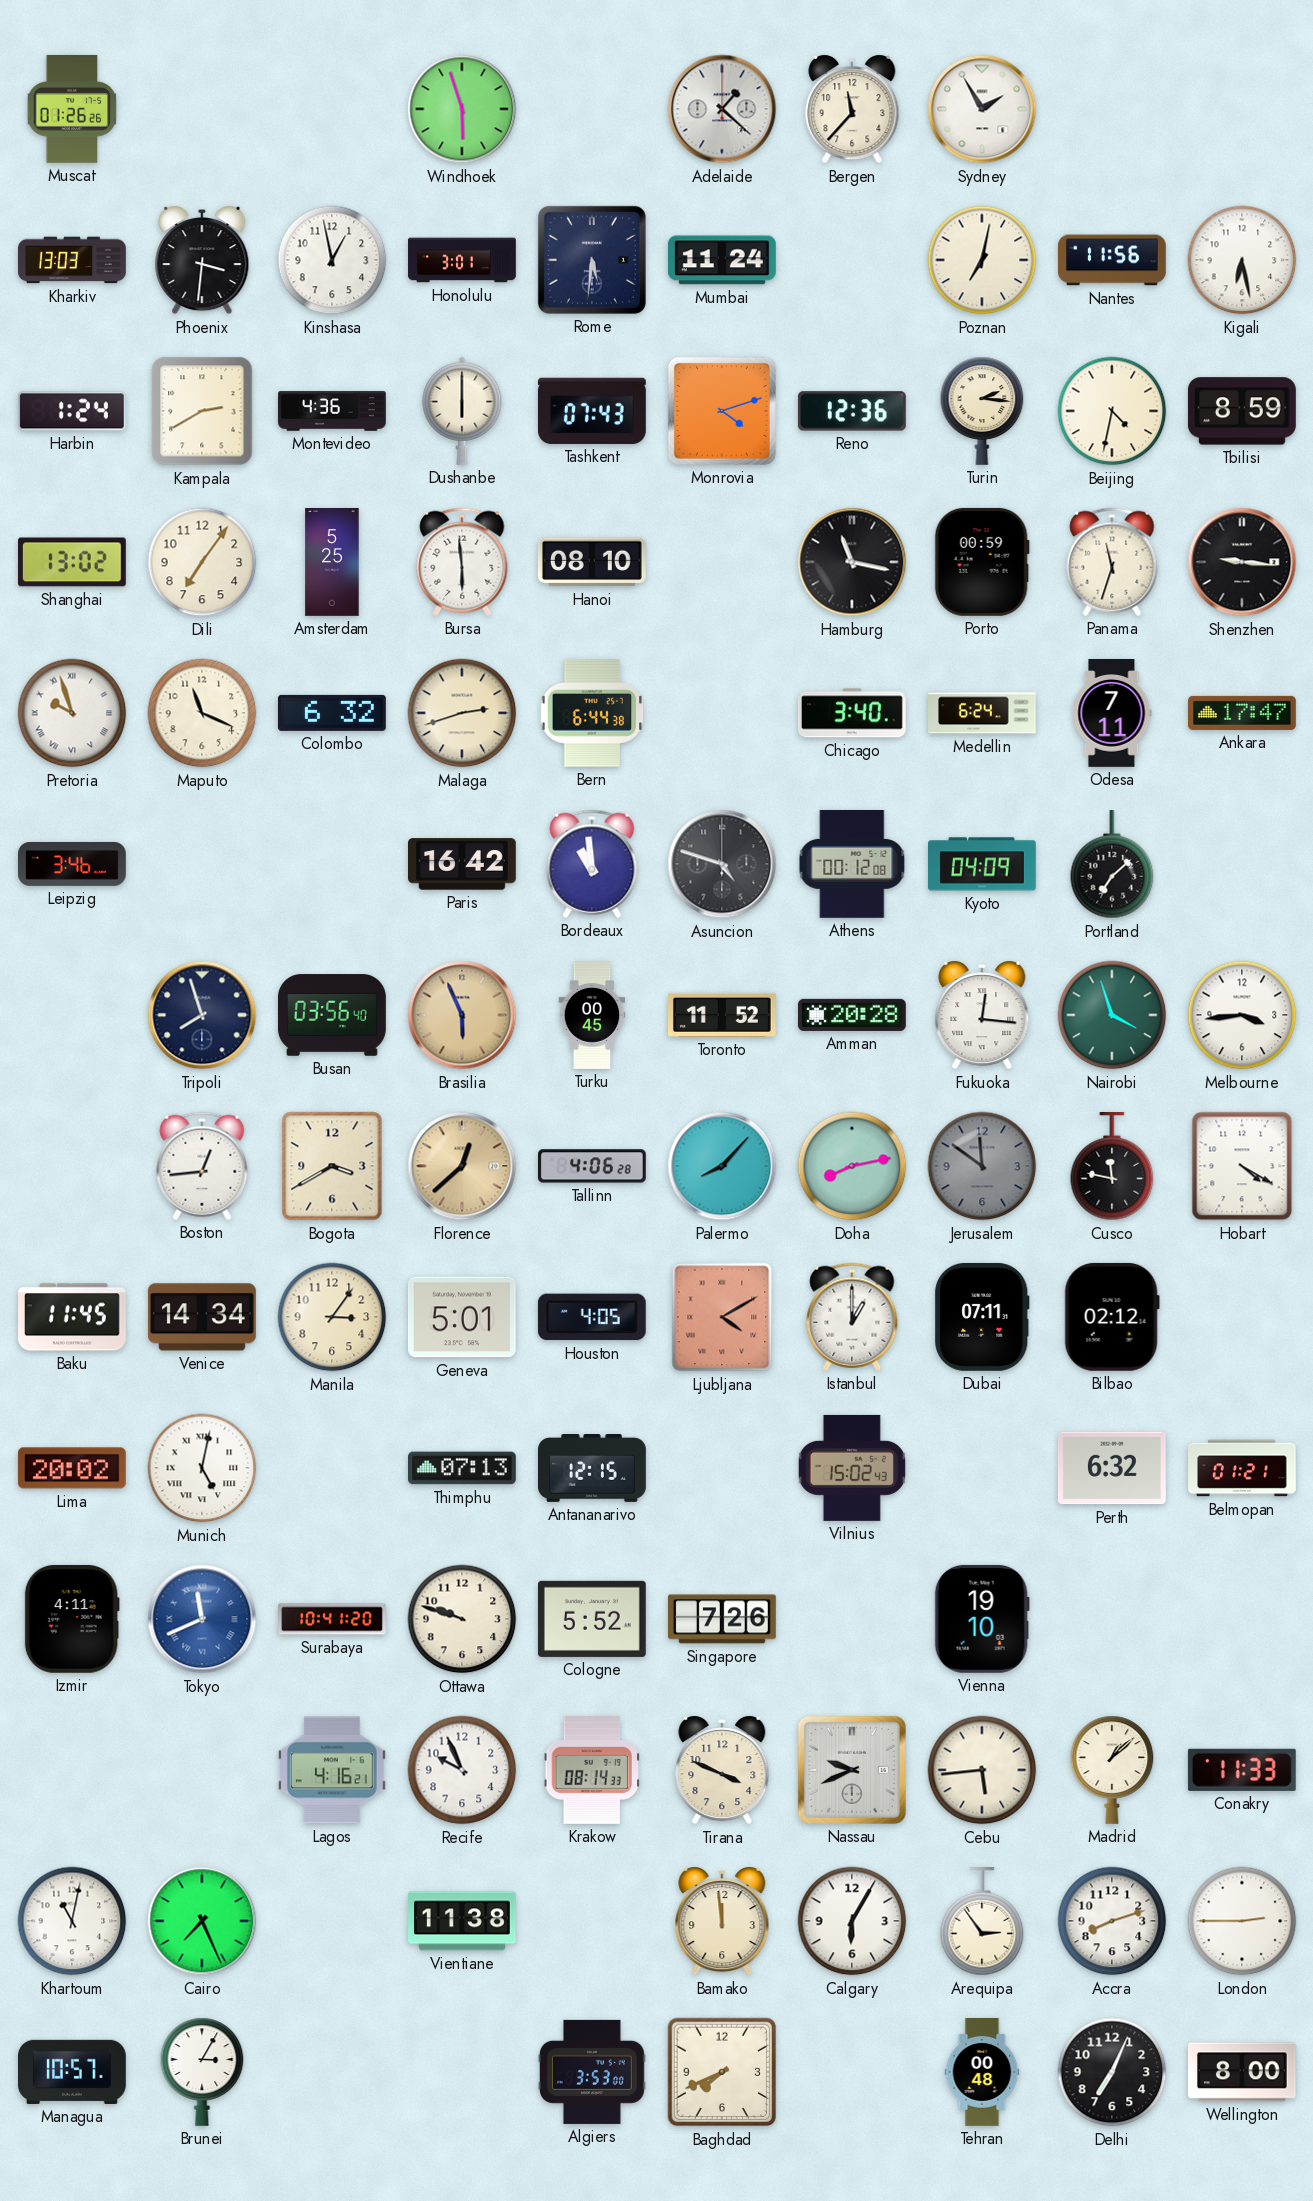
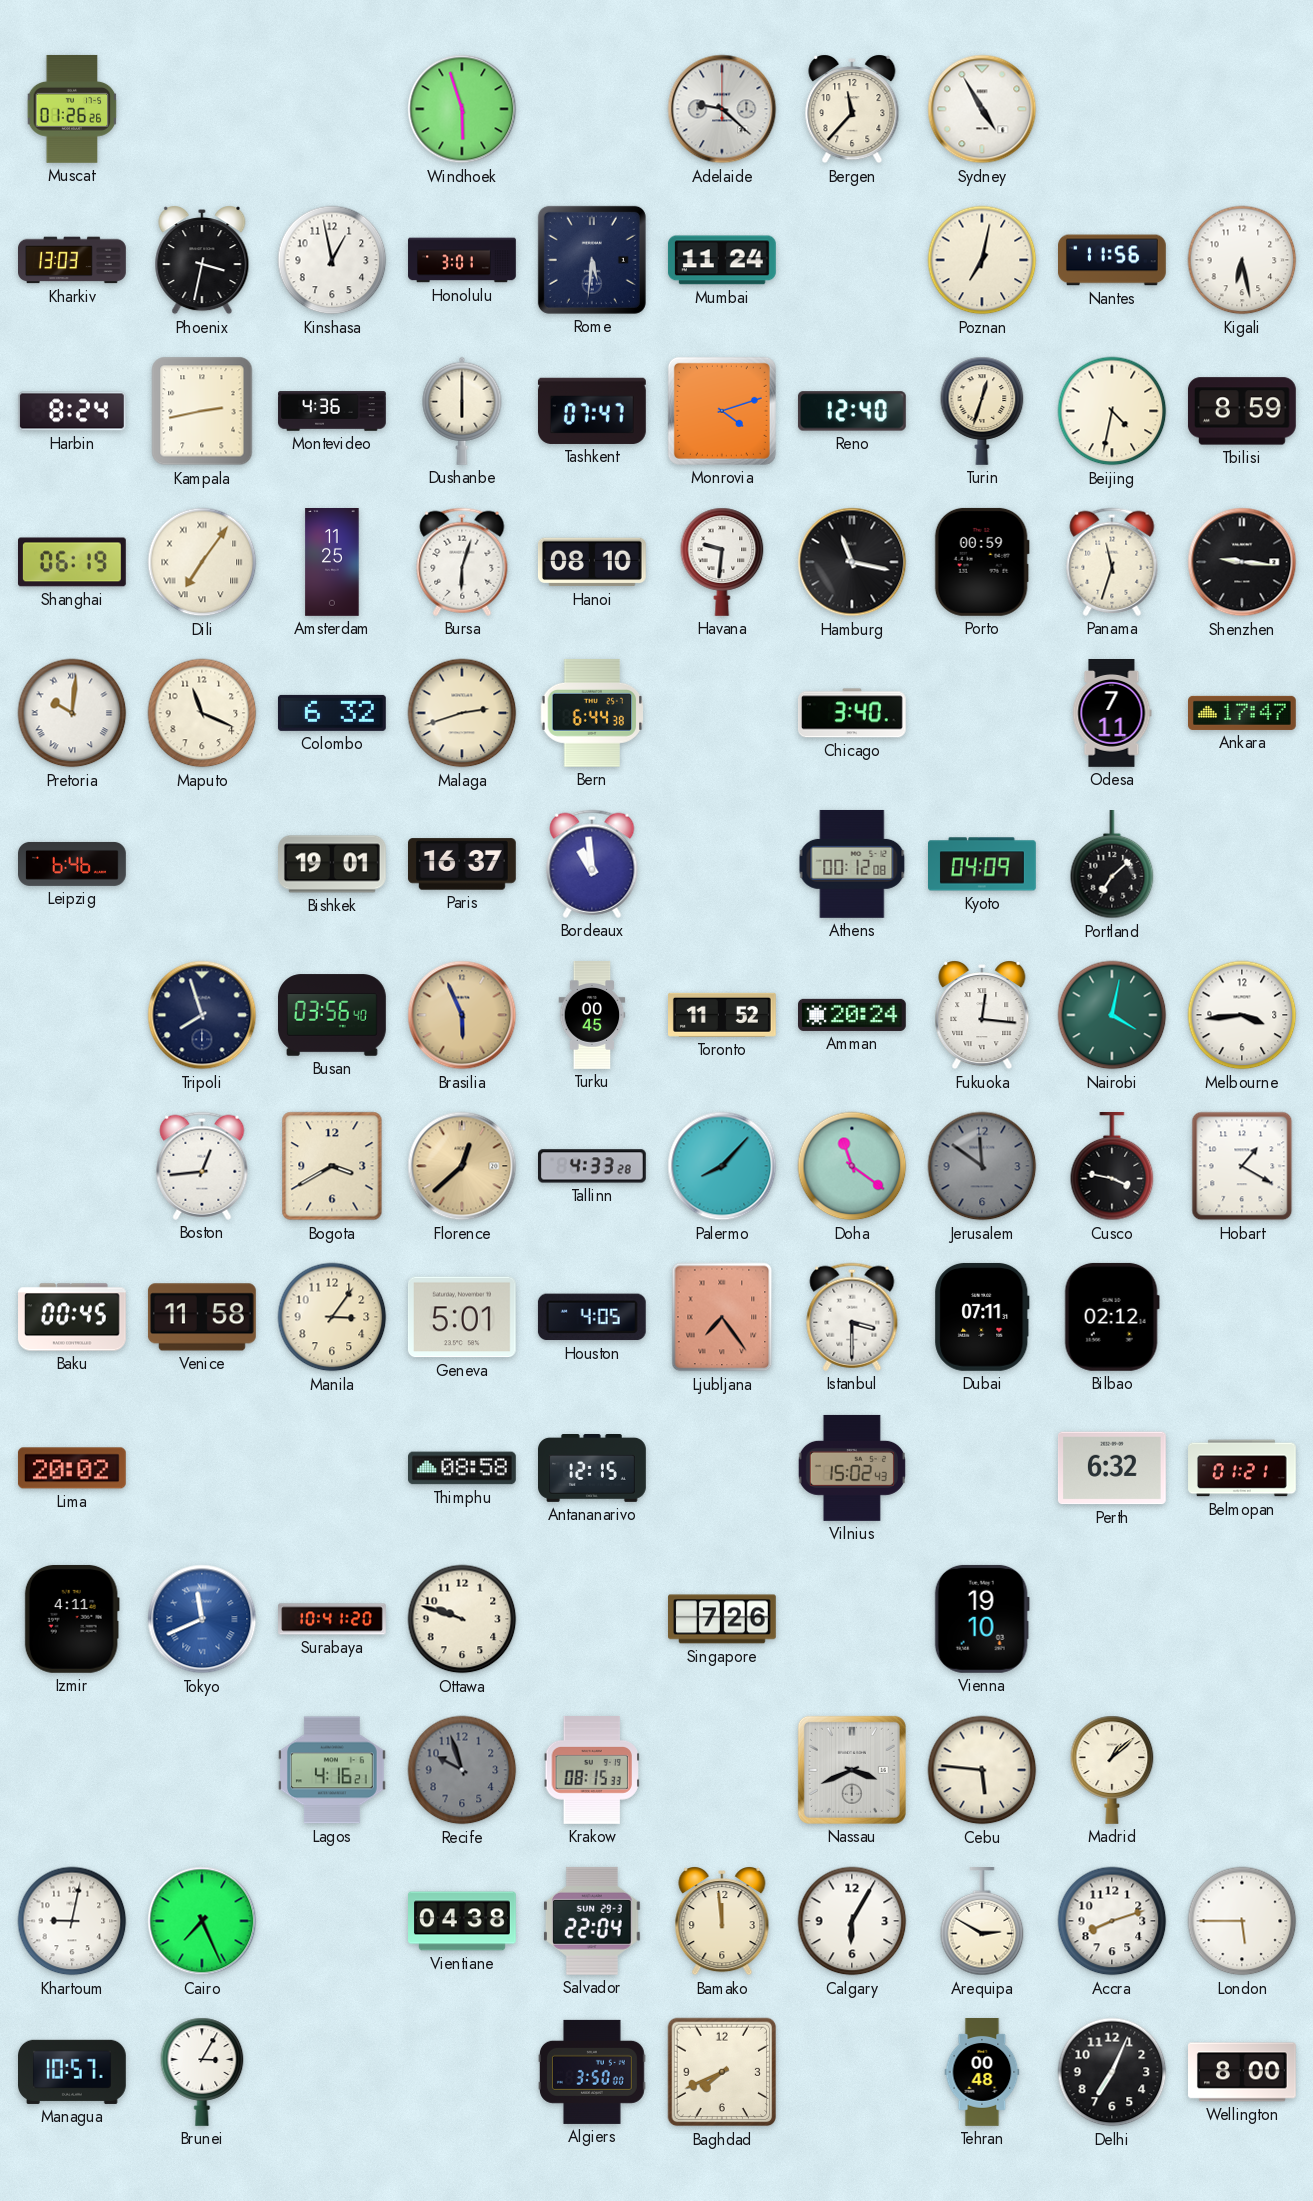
Adelaide: 1:22 -> 9:22
Sydney: 1:55 -> 4:55
Phoenix: 3:31 -> 3:32
Harbin: 1:24 -> 8:24
Kampala: 2:40 -> 2:43
Tashkent: 07:43 -> 07:47
Reno: 12:36 -> 12:40
Turin: 2:16 -> 12:33
Shanghai: 13:02 -> 06:19
Dili numerals: Arabic -> Roman
Amsterdam: 5:25 -> 11:25
Bursa: 5:59 -> 6:03
Havana: none -> 9:31
Pretoria: 9:57 -> 10:01
Medellin: 6:24 -> none
Leipzig: 3:46 -> 6:46
Bishkek: none -> 19:01
Paris: 16:42 -> 16:37
Asuncion: 4:48 -> none
Amman: 20:28 -> 20:24
Nairobi: 3:57 -> 4:02
Tallinn: 4:06 -> 4:33
Doha: 8:13 -> 11:21
Cusco: 11:47 -> 3:47
Hobart: 4:20 -> 1:20
Baku: 11:45 -> 00:45
Venice: 14:34 -> 11:58
Ljubljana: 4:10 -> 7:24
Istanbul: 1:00 -> 3:30
Munich: 5:02 -> none
Thimphu: 07:13 -> 08:58
Cologne: 5:52 -> none
Recife: 9:56 -> 9:57
Recife dial: white -> grey
Krakow: 08:14 -> 08:15
Tirana: 3:49 -> none
Nassau: 9:41 -> 3:41
Cebu: 5:44 -> 5:46
Conakry: 11:33 -> none
Khartoum: 11:02 -> 9:02
Vientiane: 11:38 -> 04:38
Salvador: none -> 22:04
Arequipa: 2:54 -> 2:50
London: 2:45 -> 5:45
Algiers: 3:53 -> 3:50
